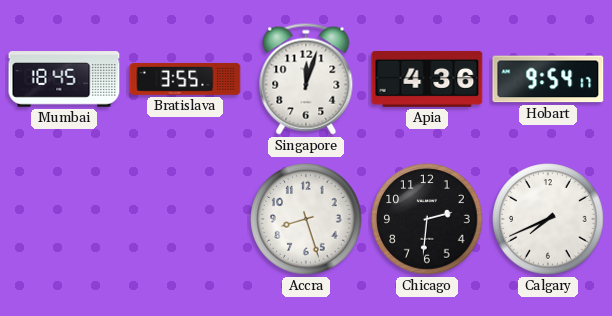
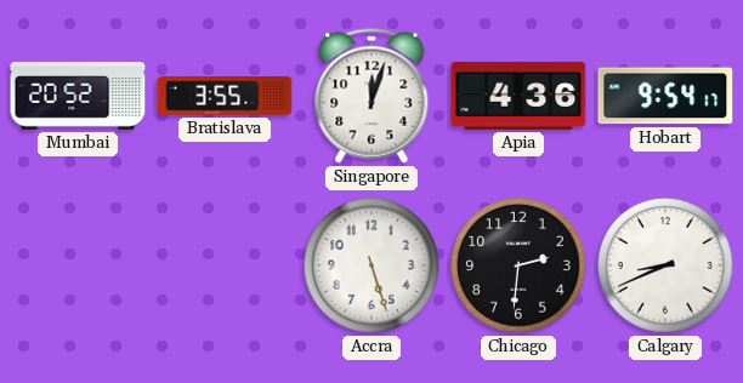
Mumbai: 18:45 -> 20:52
Accra: 8:27 -> 5:27
Calgary: 7:41 -> 8:41
